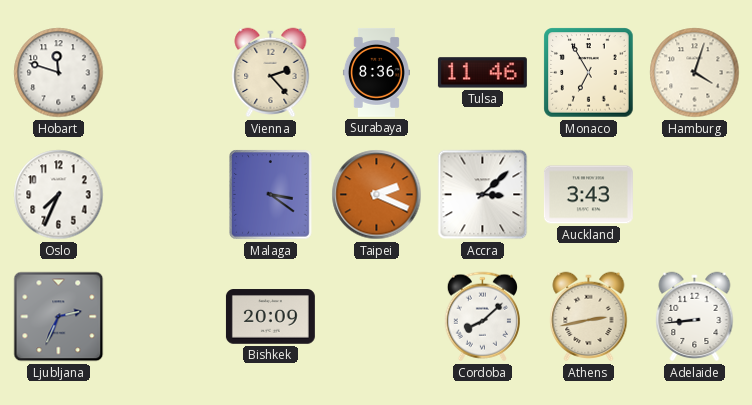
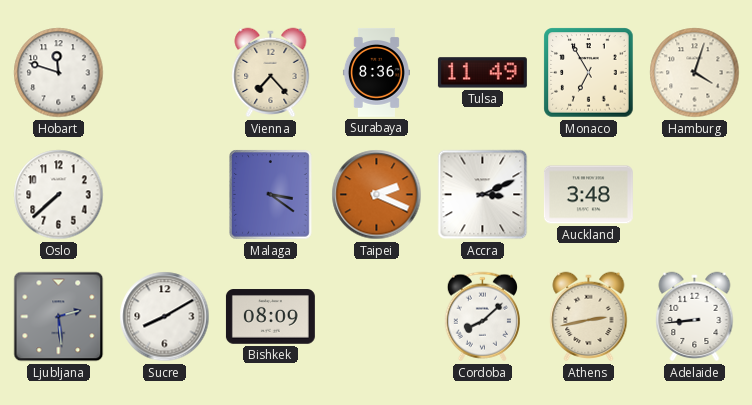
Vienna: 2:23 -> 7:23
Tulsa: 11:46 -> 11:49
Oslo: 7:34 -> 7:38
Accra: 3:08 -> 3:11
Auckland: 3:43 -> 3:48
Ljubljana: 2:34 -> 2:29
Sucre: none -> 8:10
Bishkek: 20:09 -> 08:09
